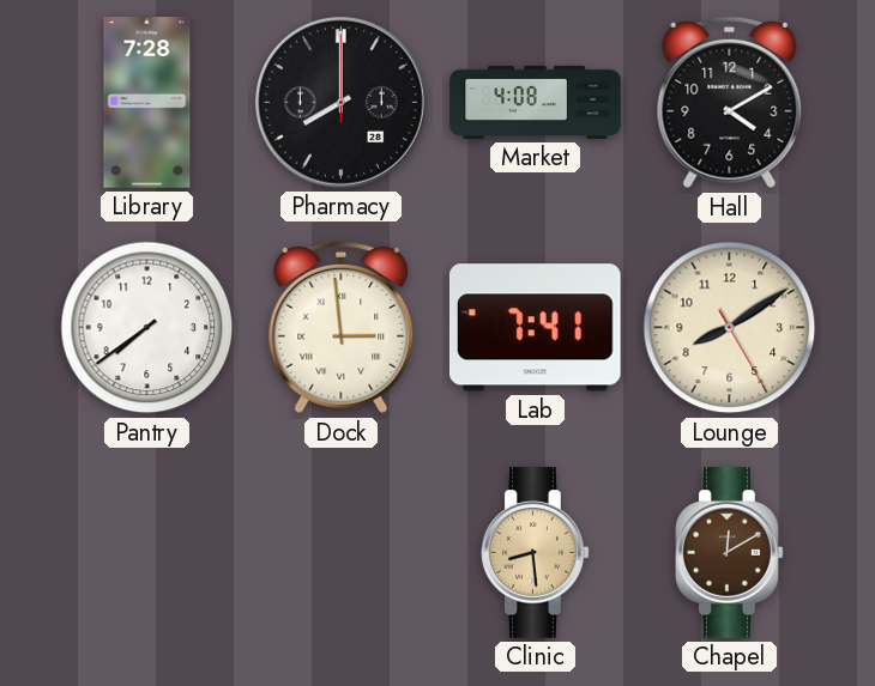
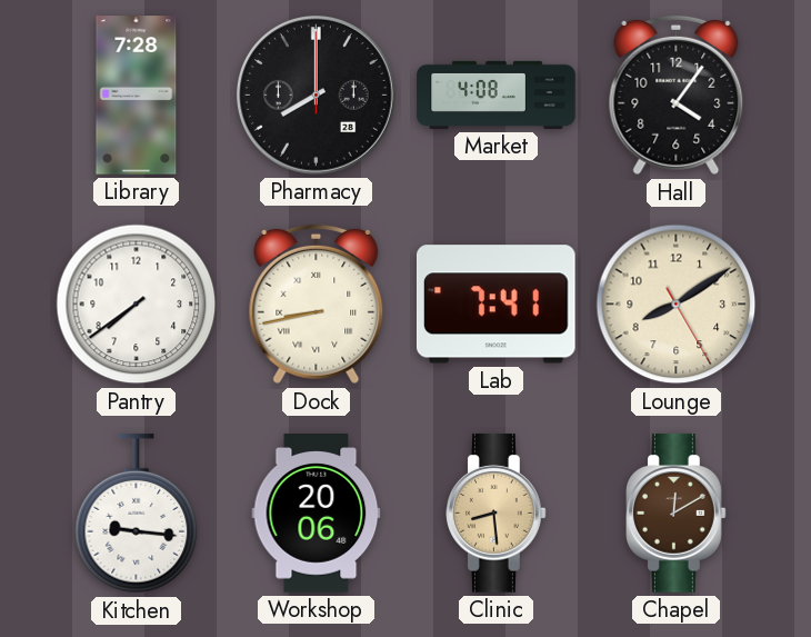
Hall: 4:10 -> 4:06
Dock: 2:59 -> 8:43
Kitchen: none -> 9:16
Workshop: none -> 20:06
